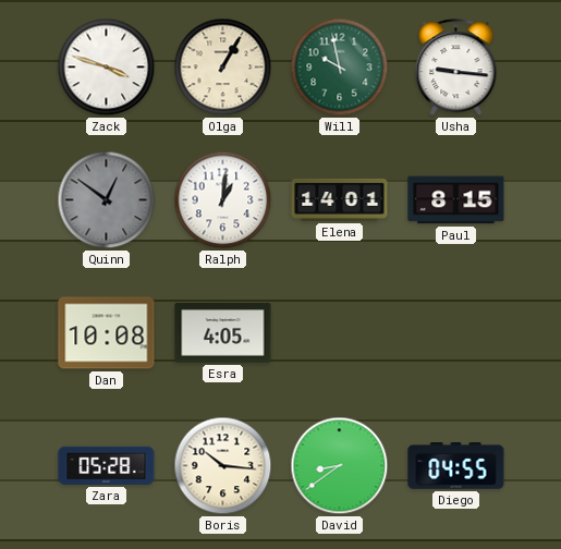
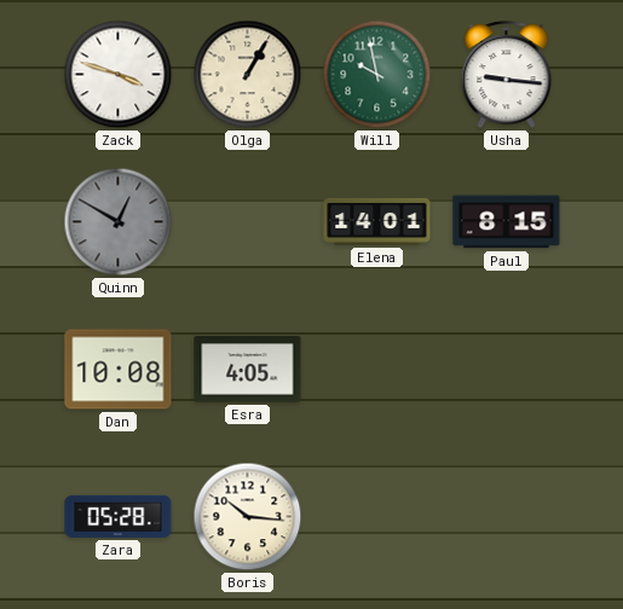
Quinn: 12:51 -> 12:50
Ralph: 1:01 -> none
David: 8:39 -> none
Diego: 04:55 -> none
